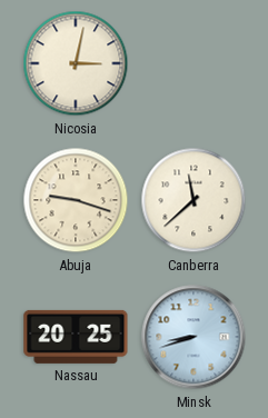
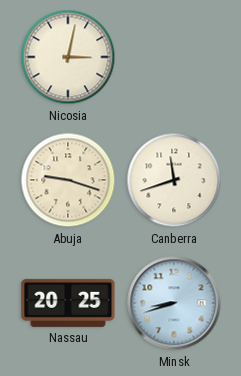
Canberra: 11:38 -> 11:42
